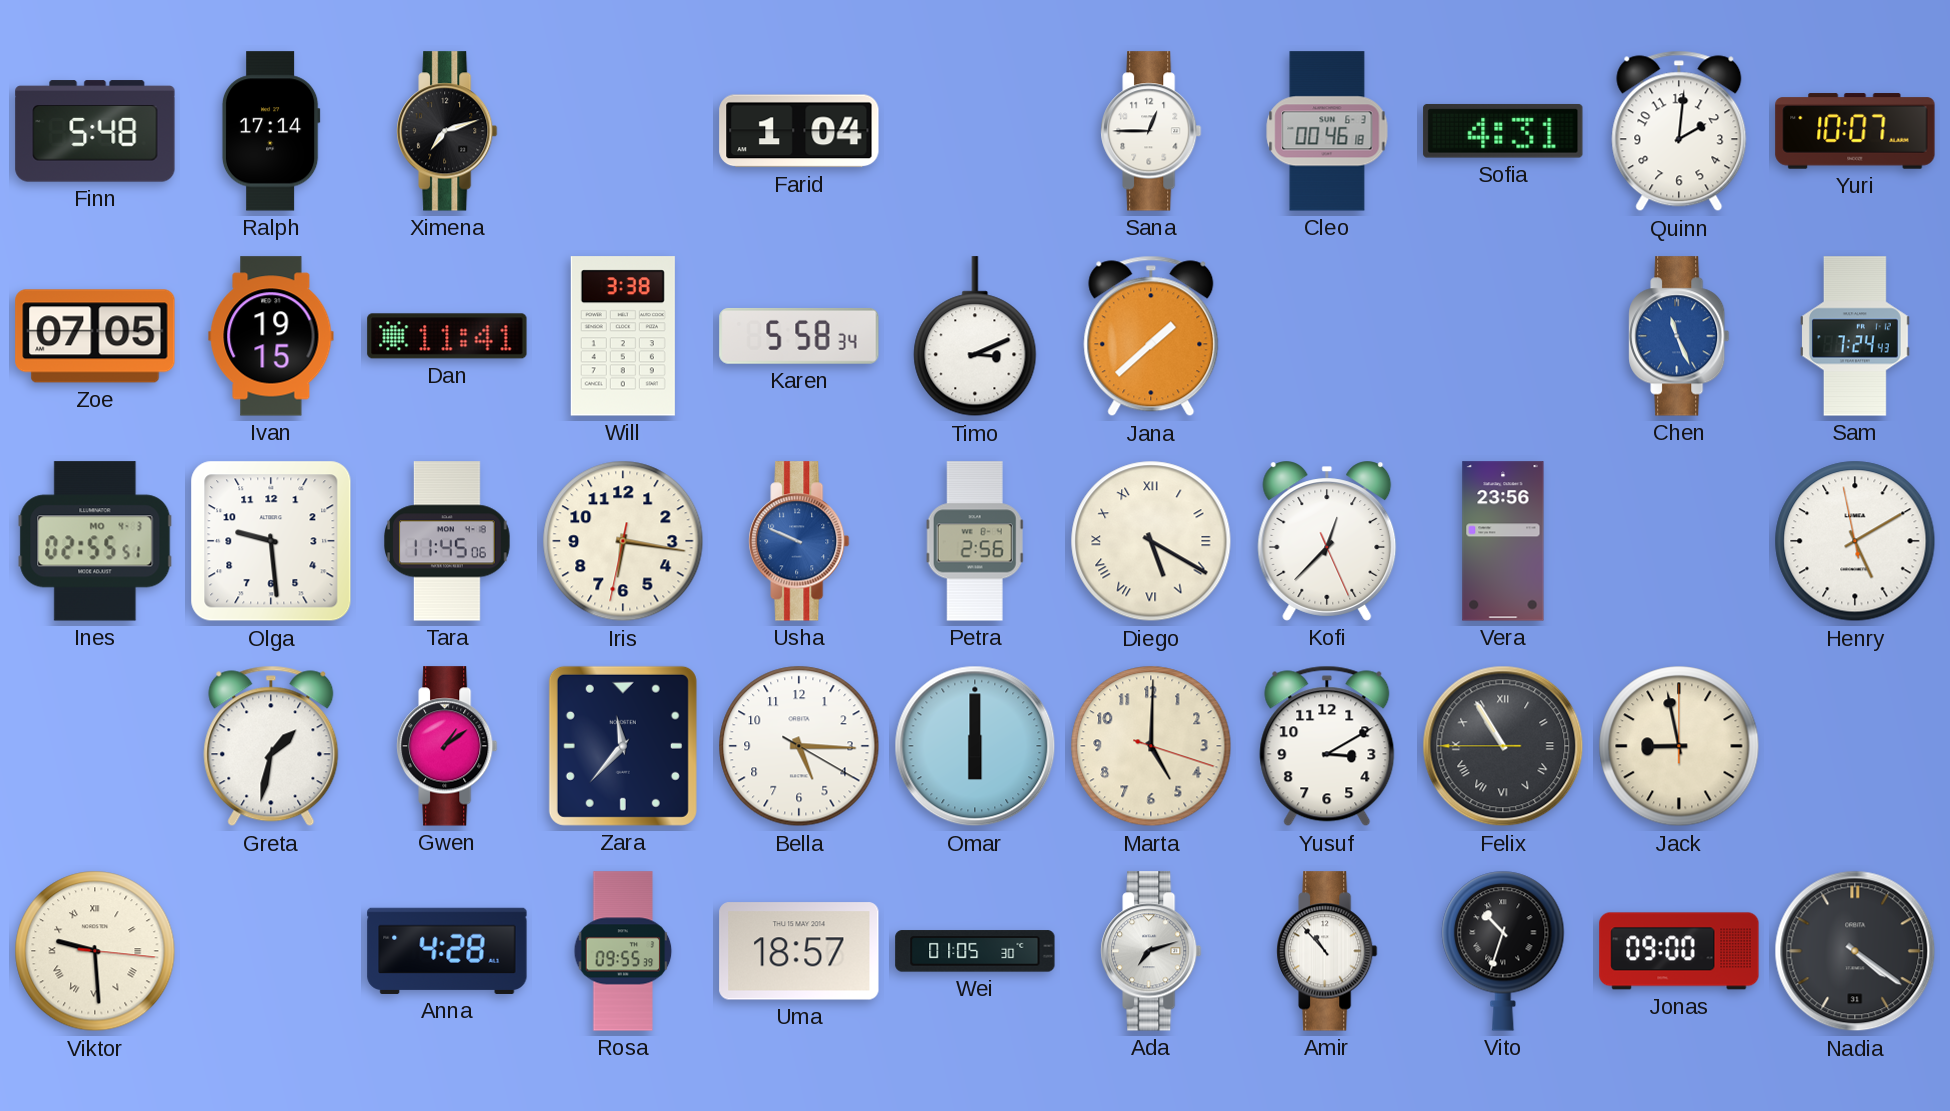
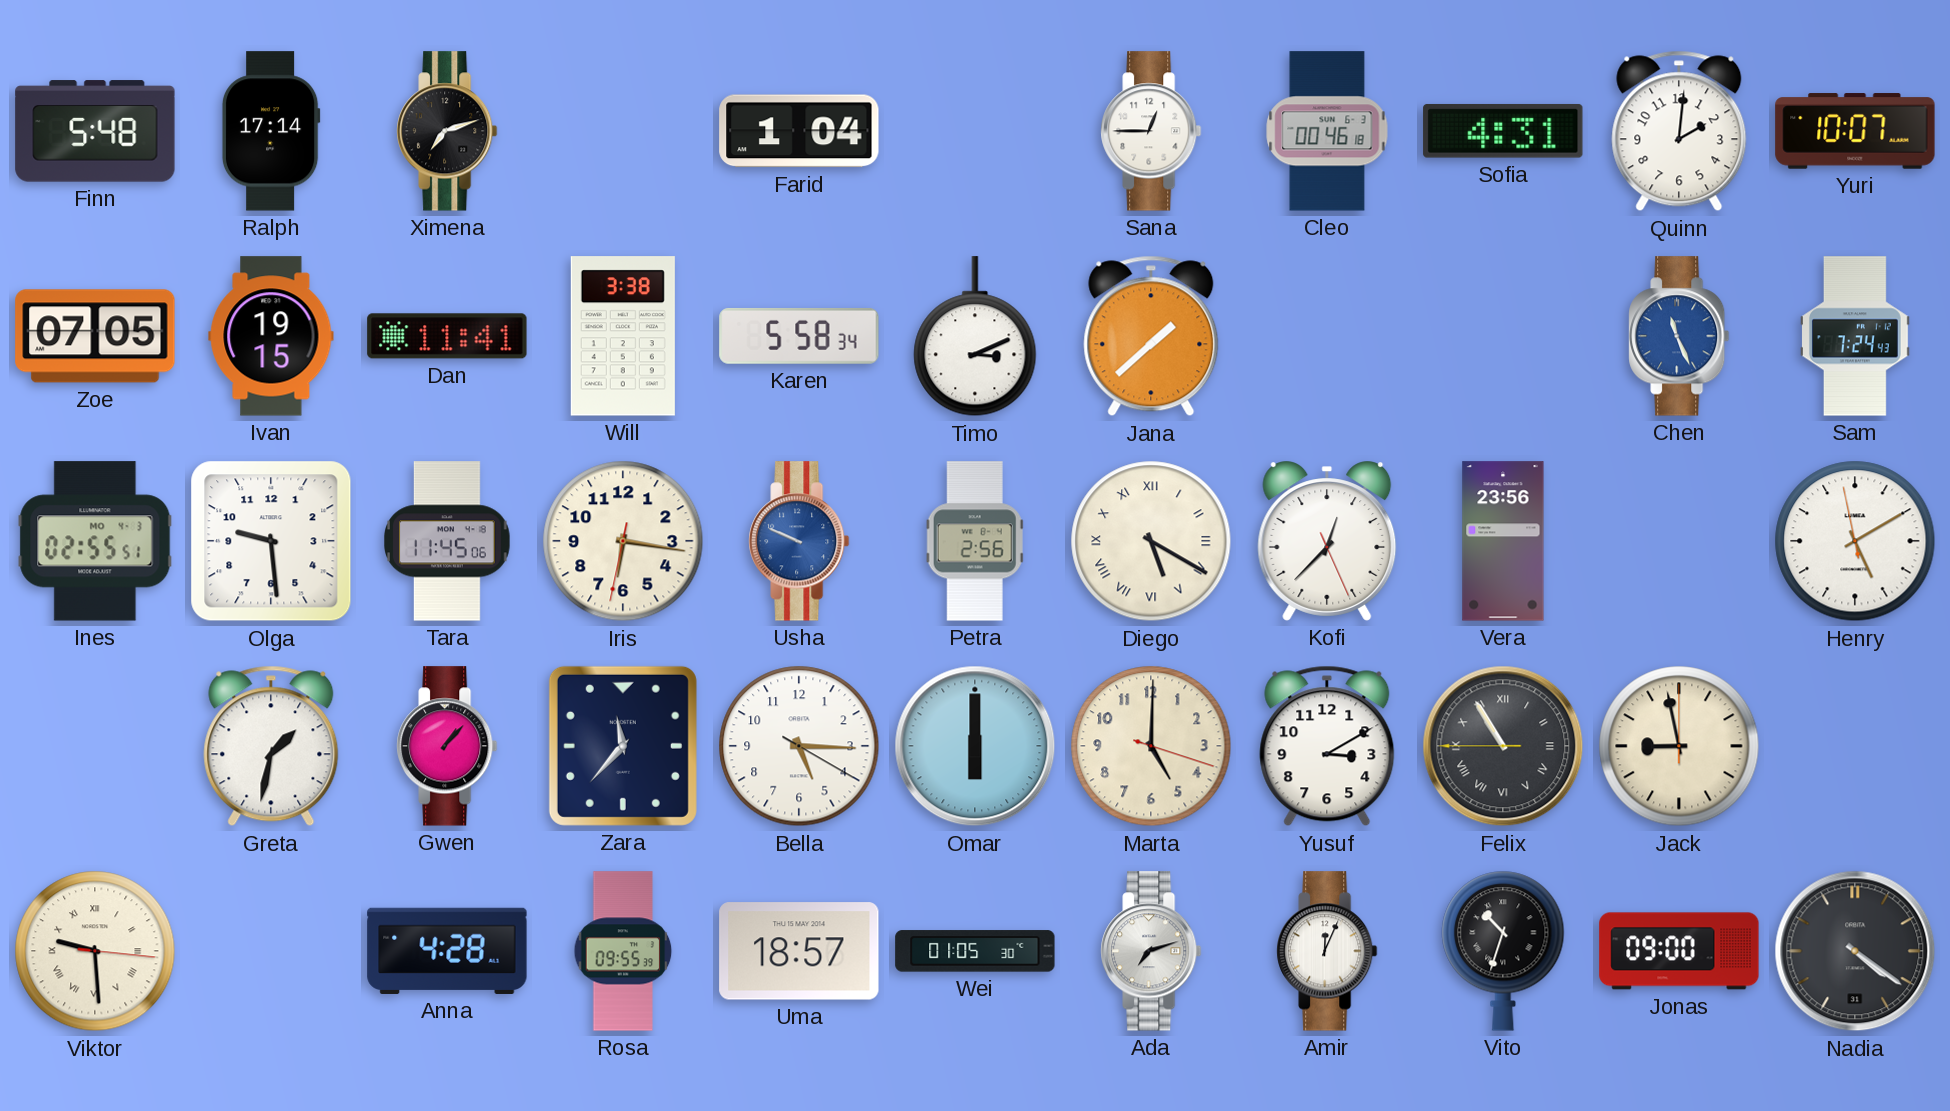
Gwen: 1:09 -> 1:07
Amir: 10:53 -> 12:04
